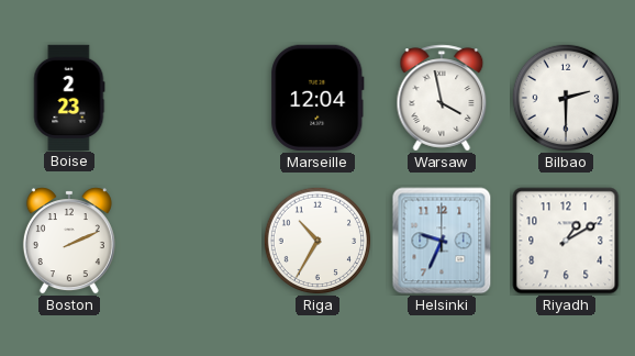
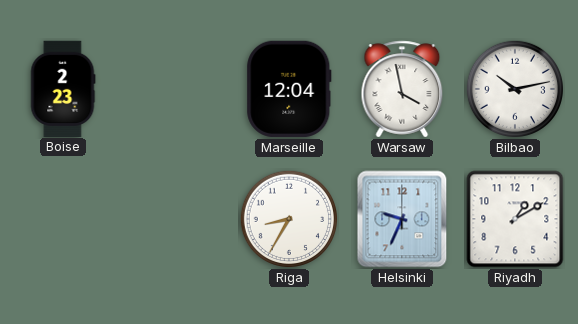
Bilbao: 2:30 -> 10:13
Boston: 2:11 -> none
Riga: 10:35 -> 8:35
